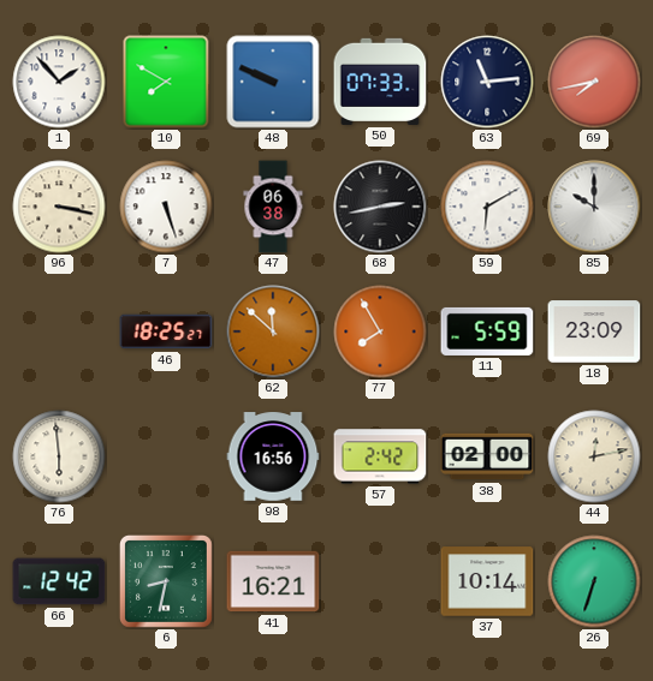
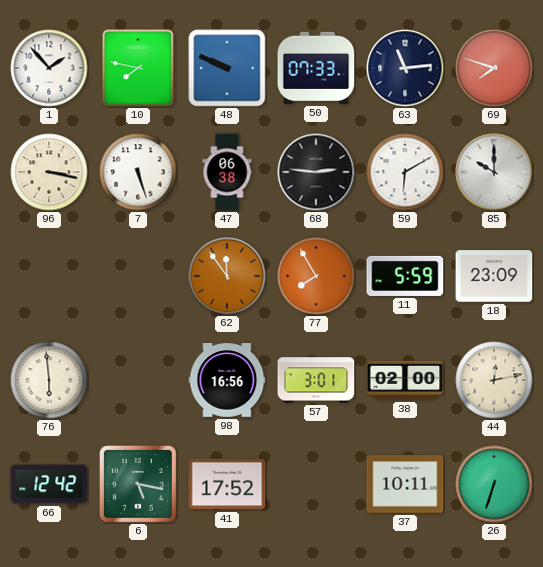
10: 7:50 -> 7:47
69: 7:43 -> 7:48
68: 2:43 -> 2:46
46: 18:25 -> none
62: 11:52 -> 11:54
57: 2:42 -> 3:01
6: 8:32 -> 5:17
41: 16:21 -> 17:52
37: 10:14 -> 10:11
